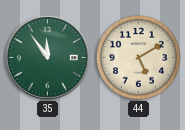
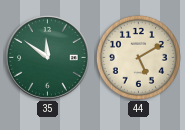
35: 11:54 -> 11:51
